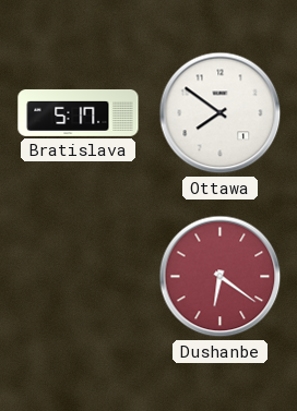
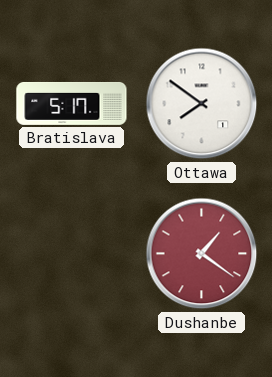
Dushanbe: 6:21 -> 1:21
